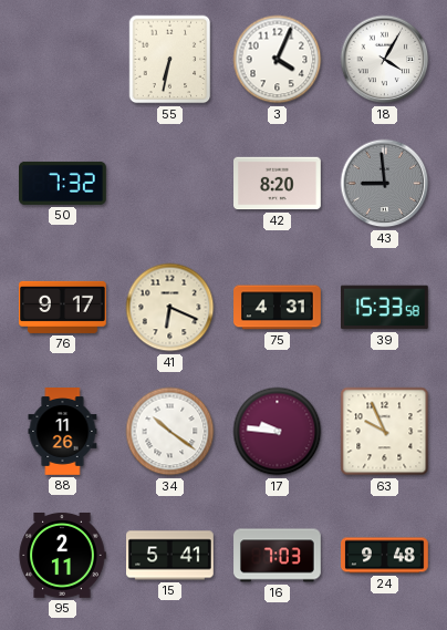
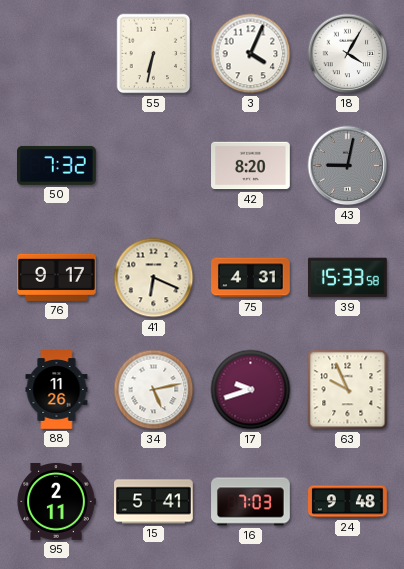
43: 8:59 -> 9:02
34: 10:21 -> 5:13
17: 9:46 -> 9:42
